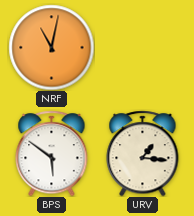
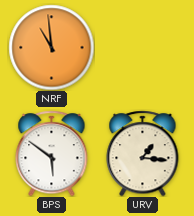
NRF: 11:02 -> 10:59
